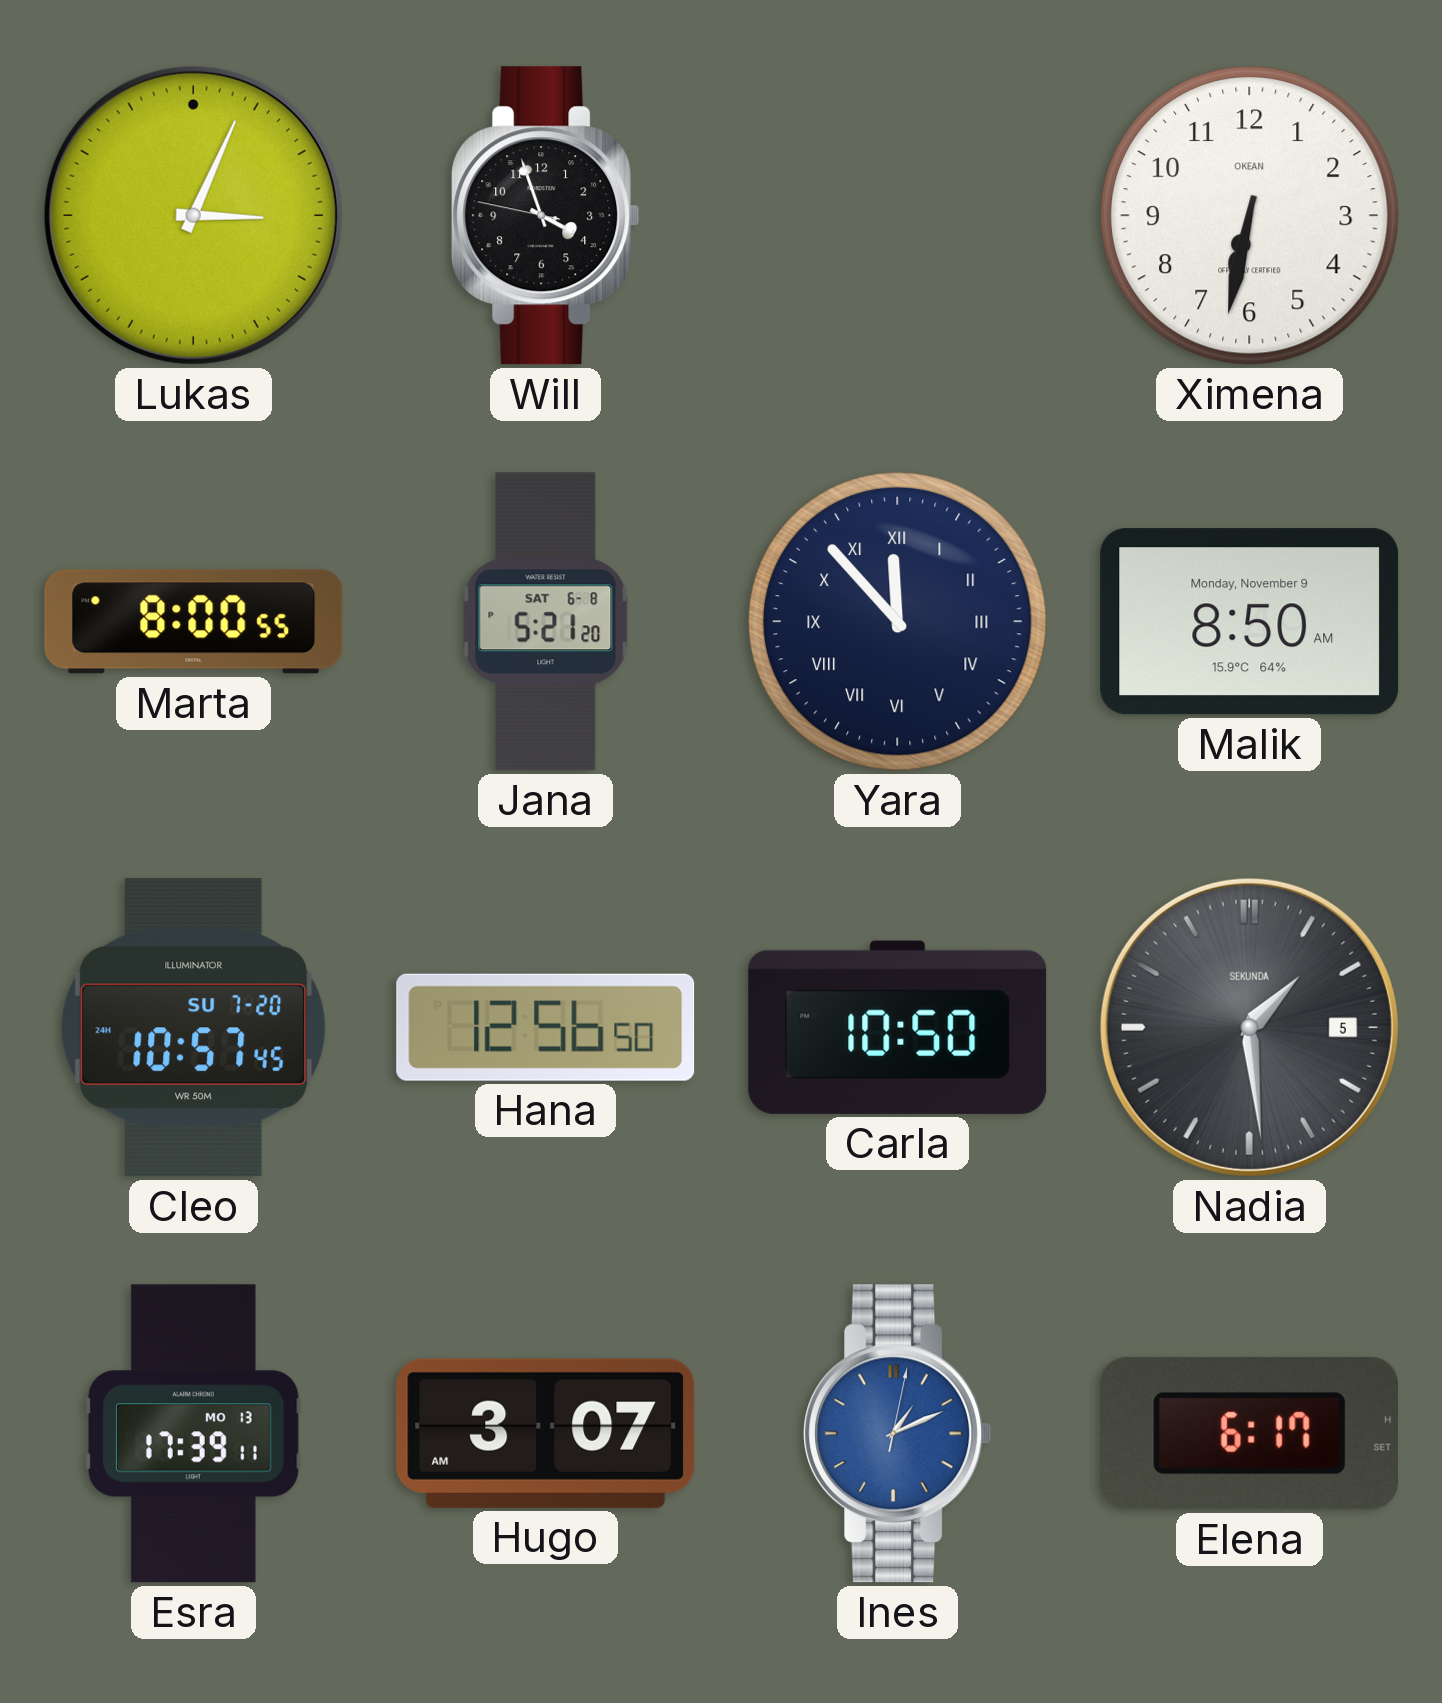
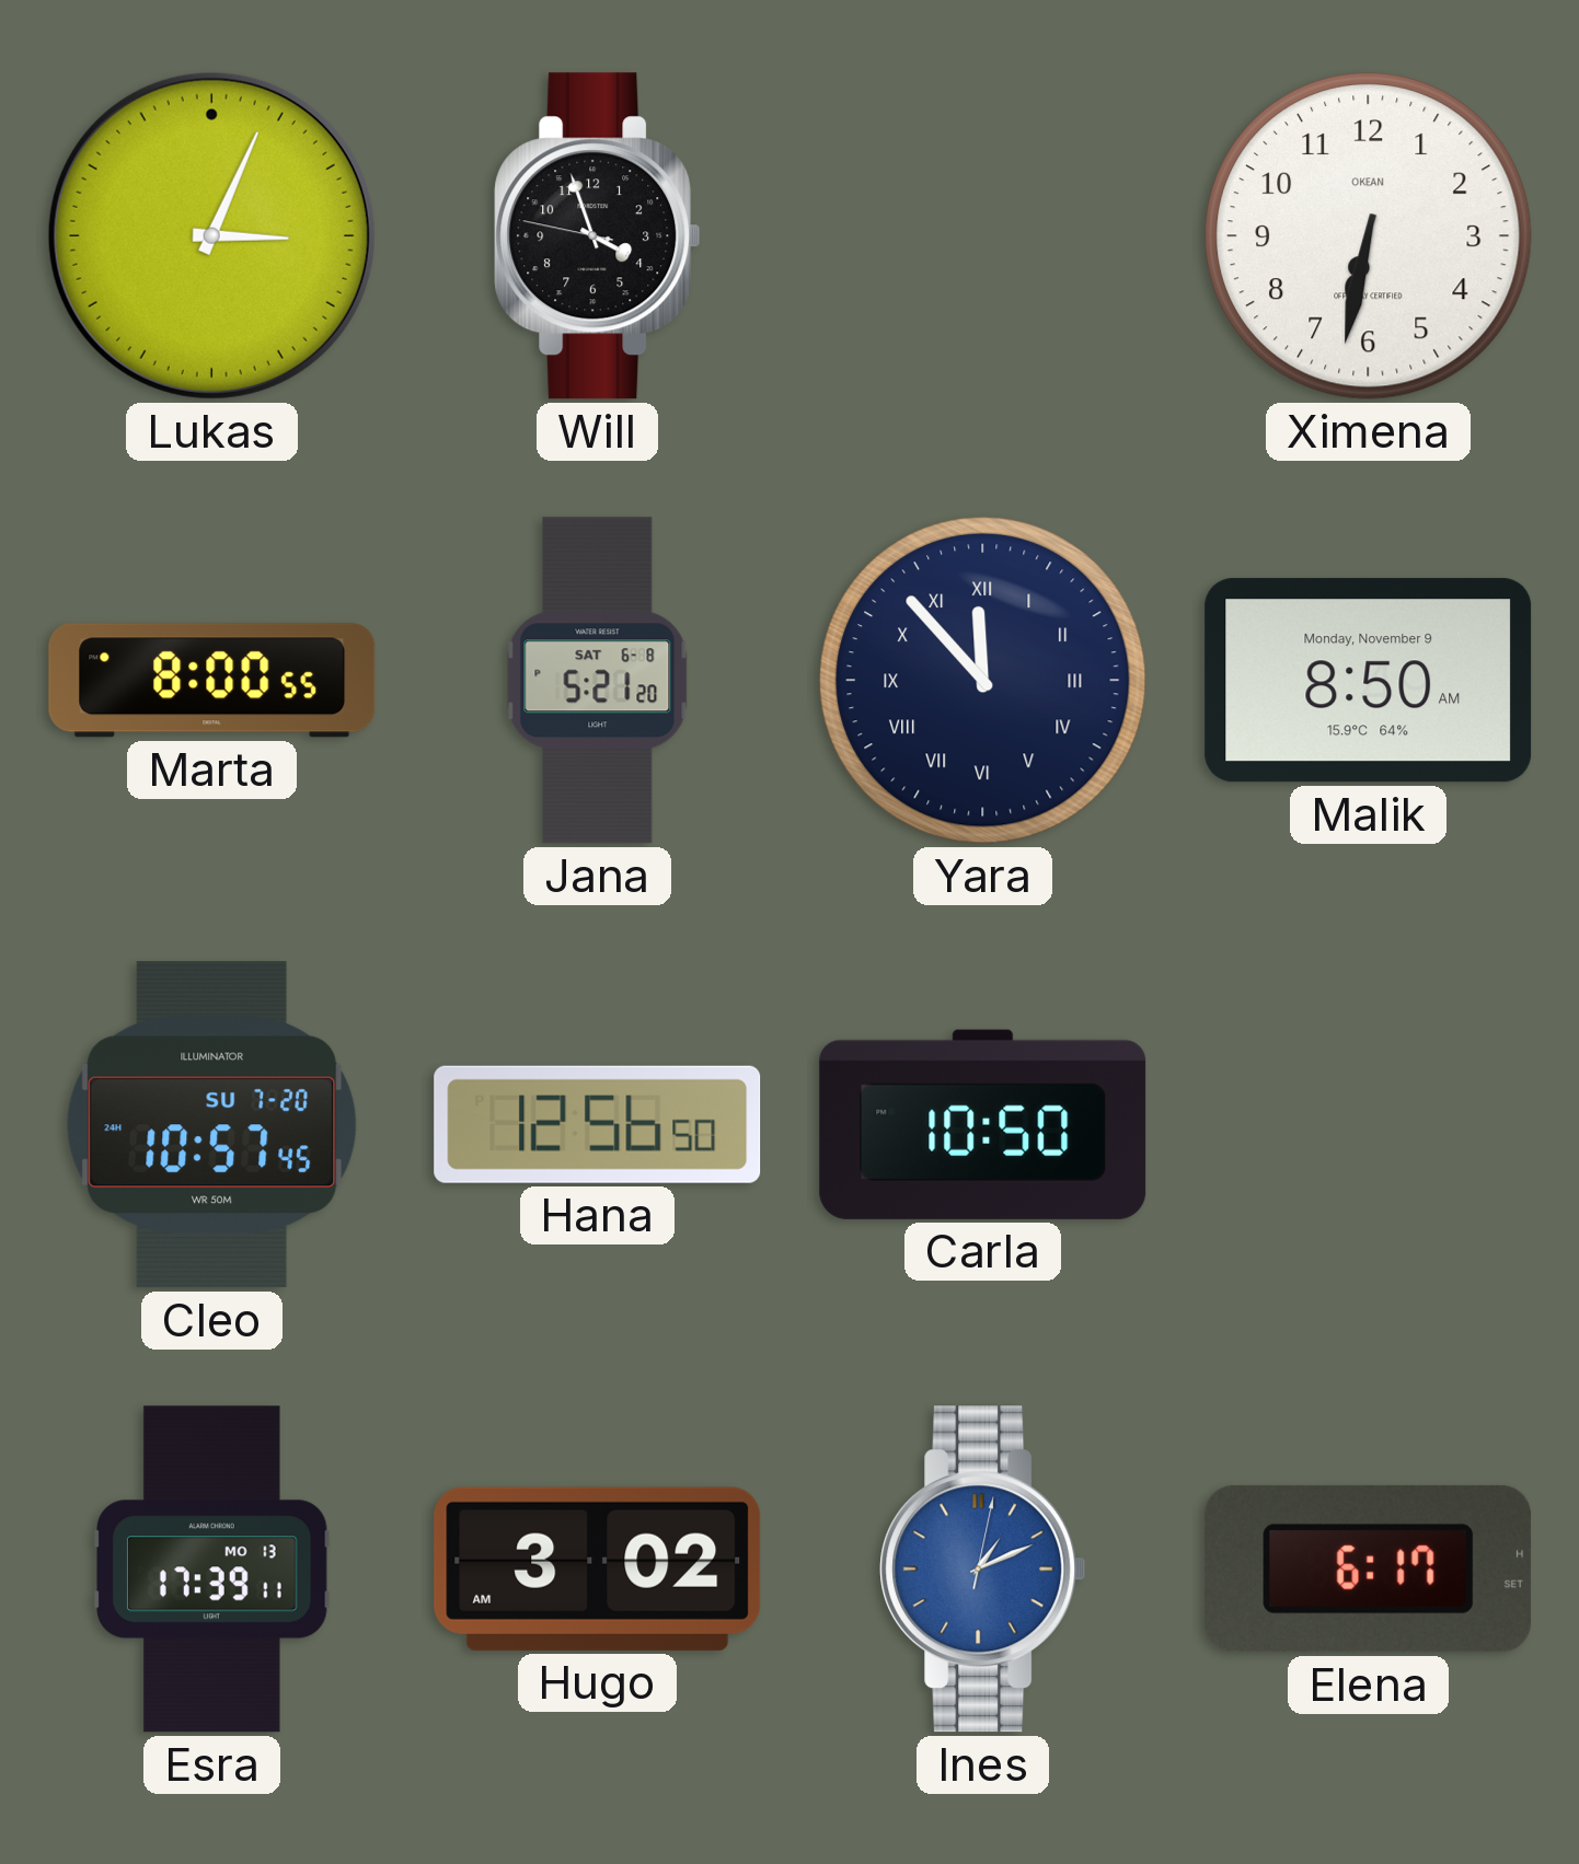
Nadia: 1:29 -> none
Hugo: 3:07 -> 3:02
